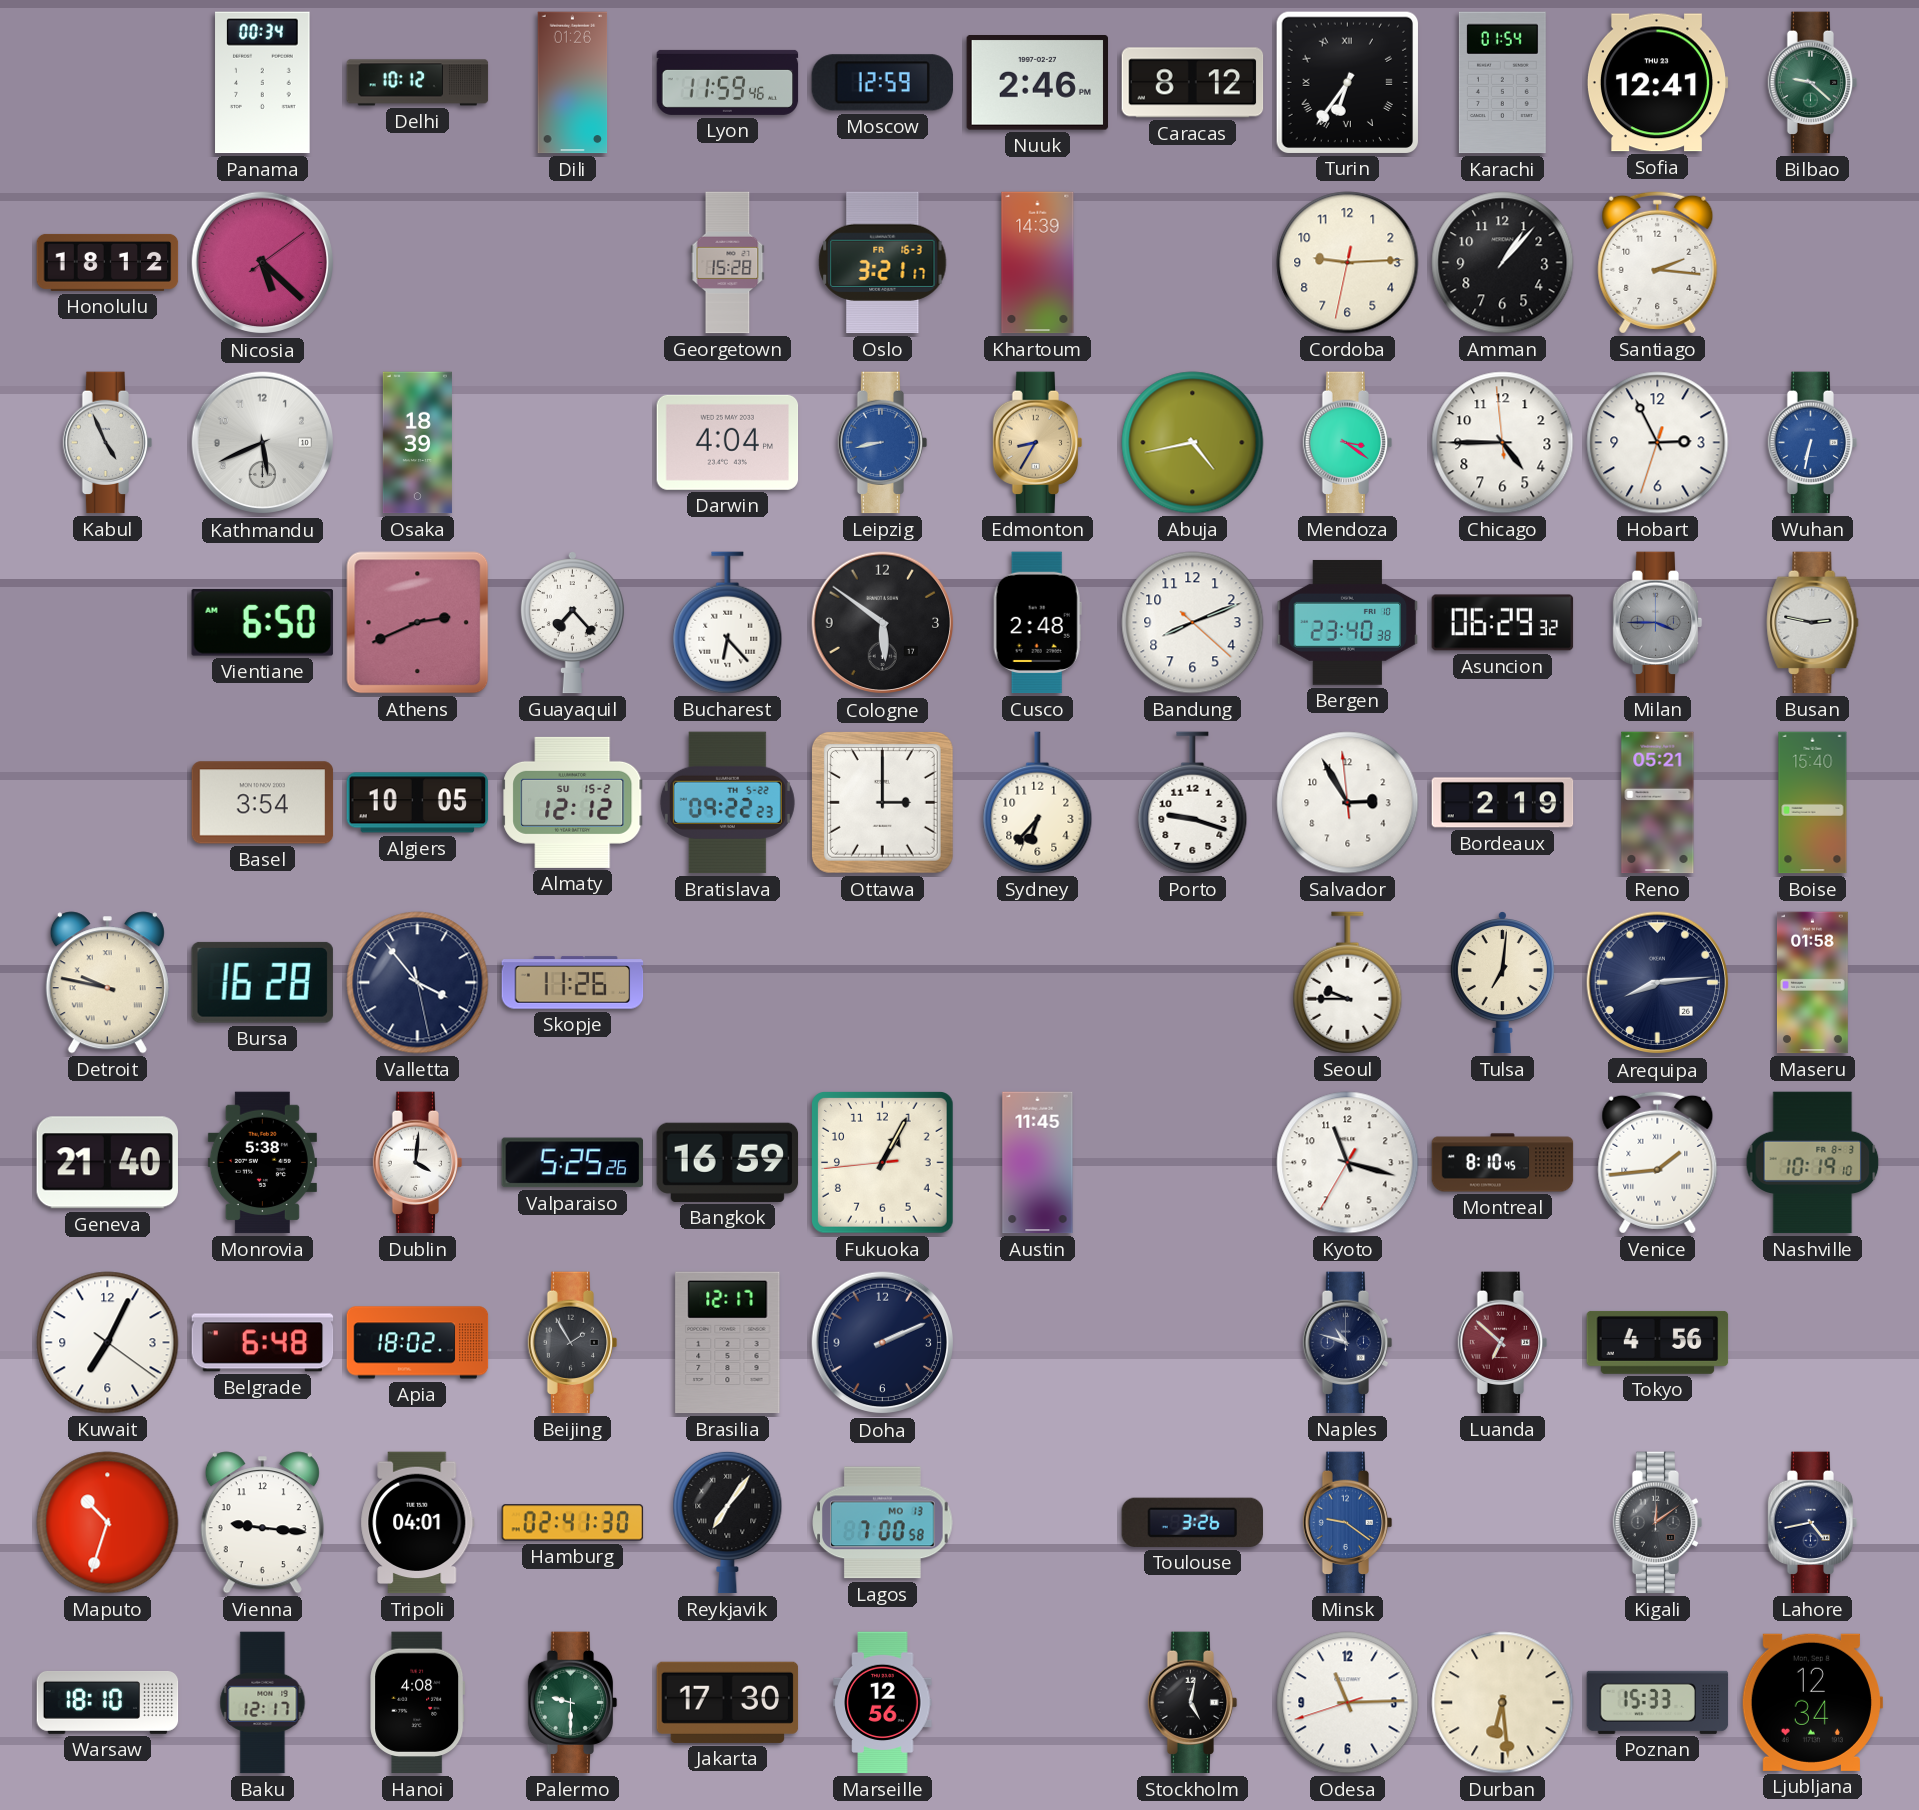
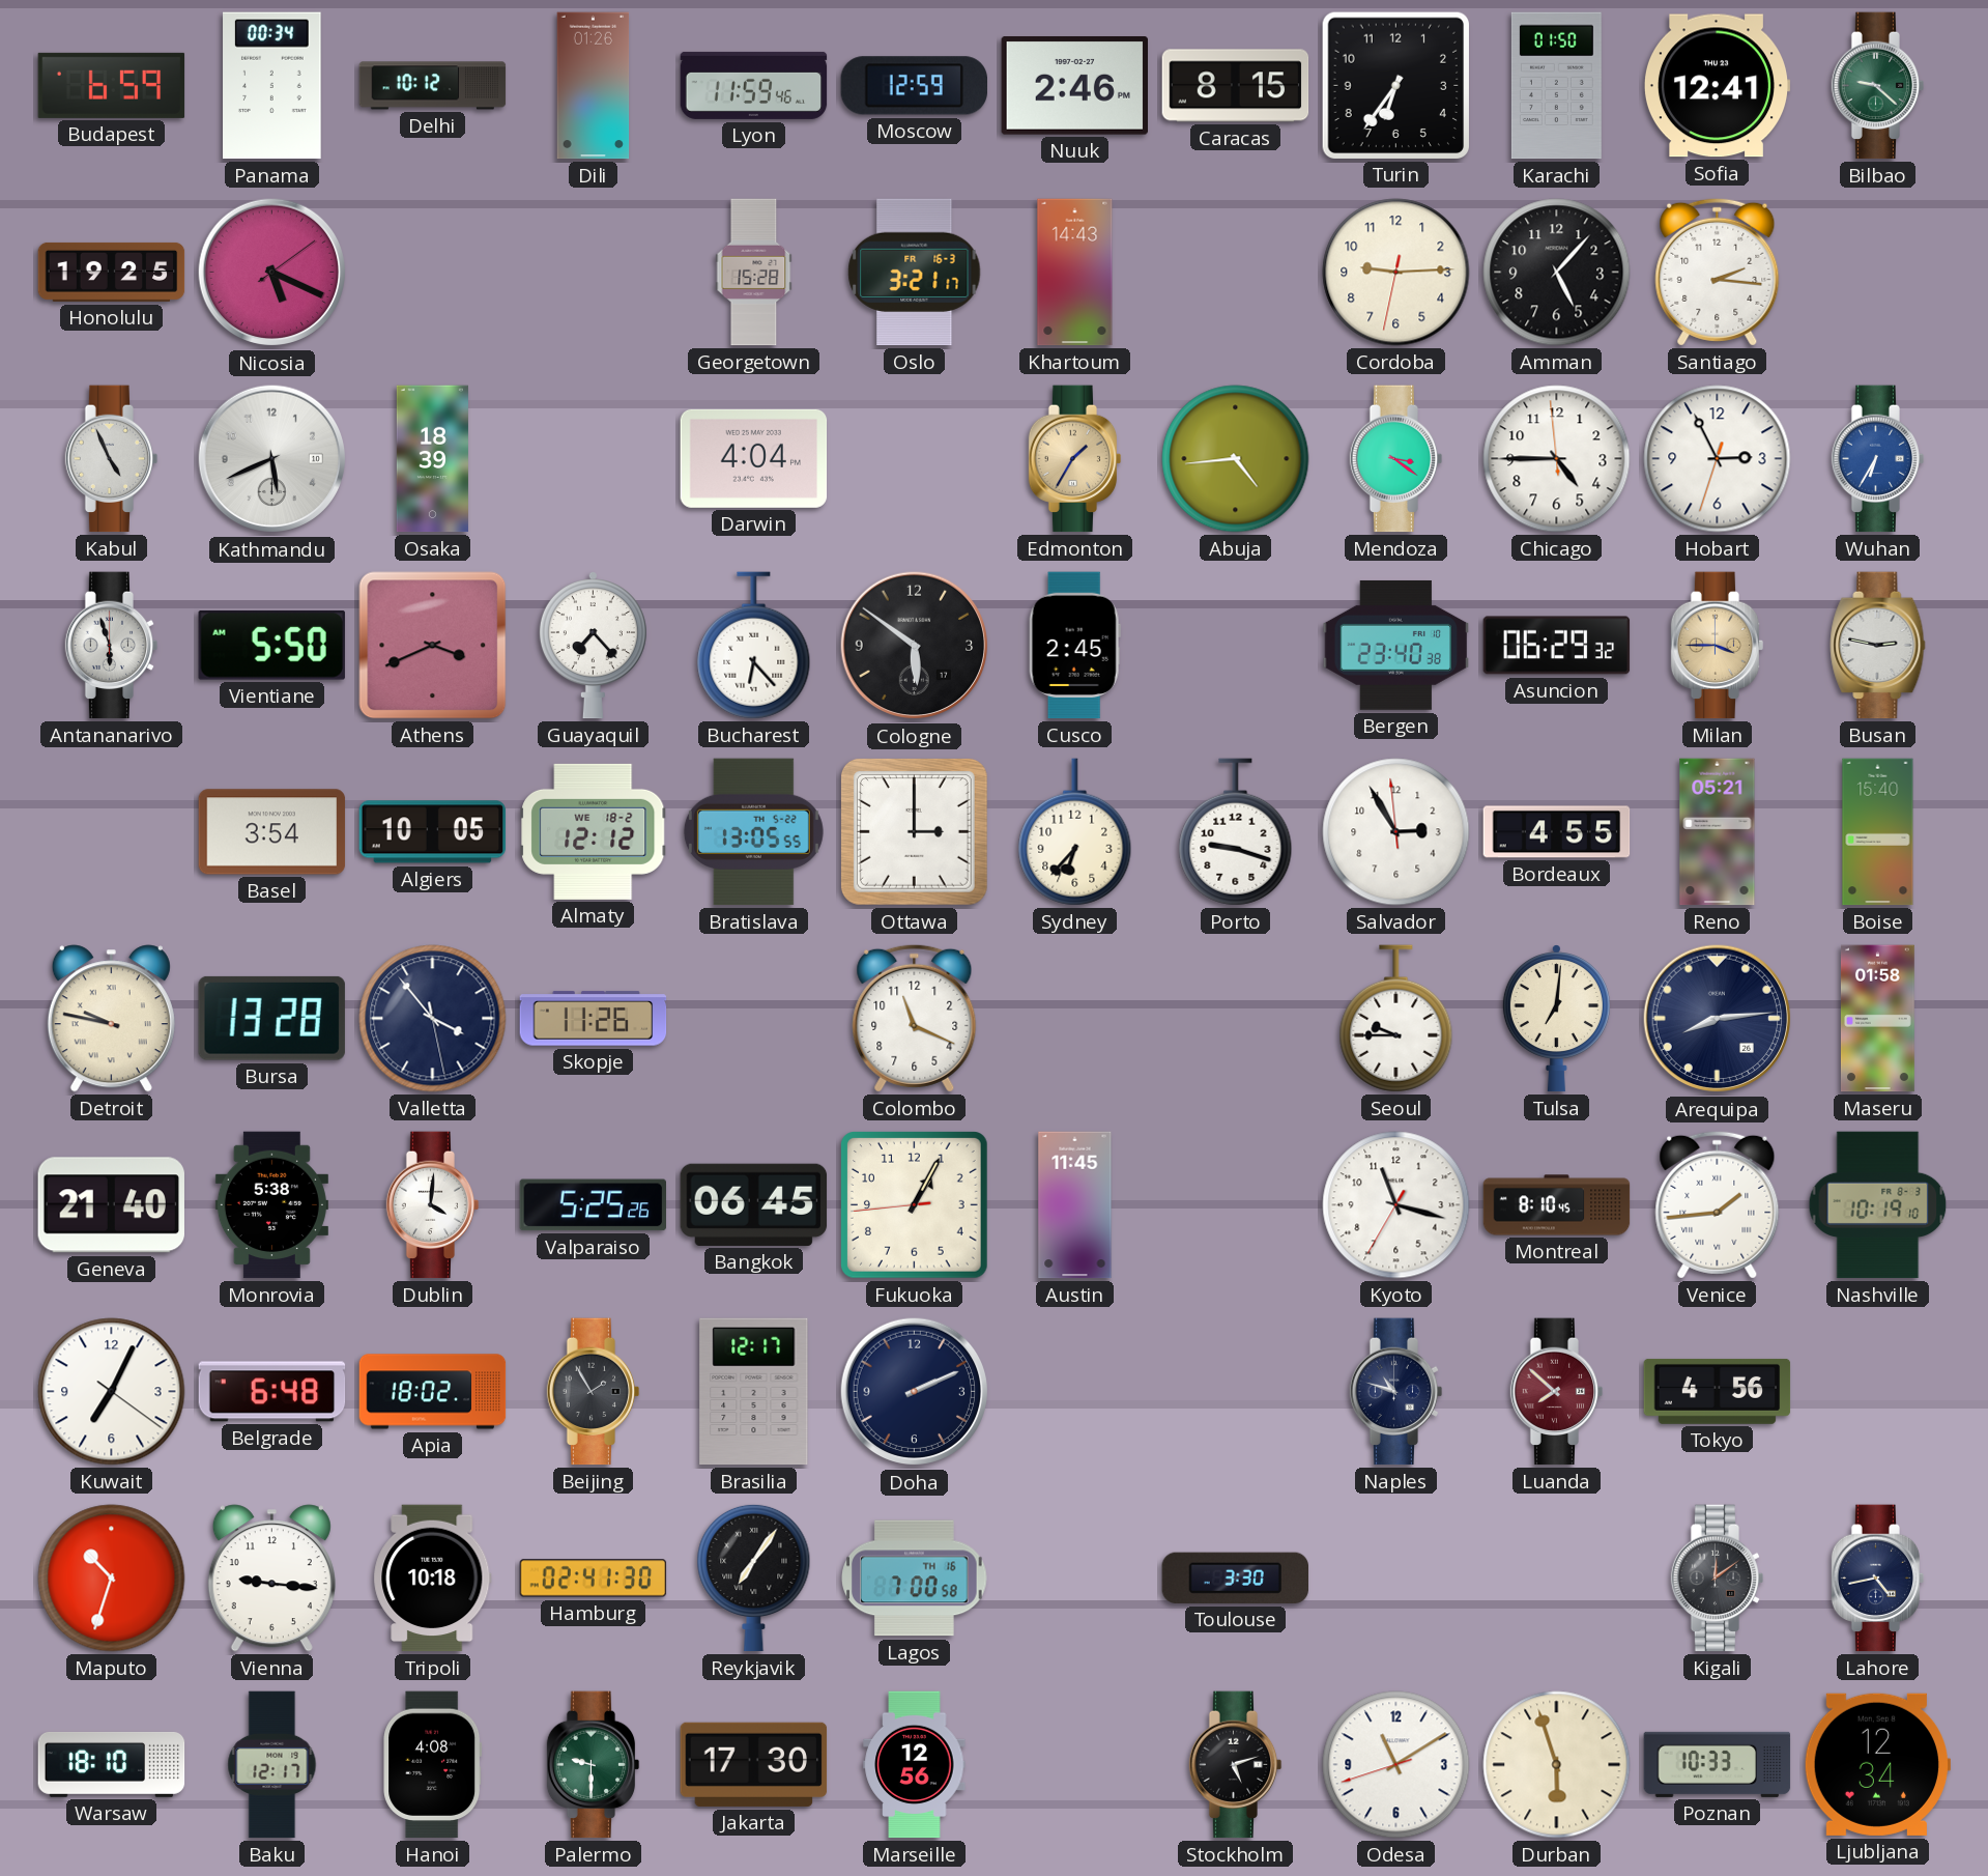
Budapest: none -> 6:59
Caracas: 8:12 -> 8:15
Turin numerals: Roman -> Arabic
Karachi: 01:54 -> 01:50
Honolulu: 18:12 -> 19:25
Nicosia: 5:22 -> 5:19
Khartoum: 14:39 -> 14:43
Amman: 1:07 -> 5:07
Leipzig: 8:43 -> none
Edmonton: 8:35 -> 1:35
Abuja: 4:43 -> 4:44
Wuhan: 6:32 -> 6:35
Antananarivo: none -> 5:57
Vientiane: 6:50 -> 5:50
Athens: 2:41 -> 3:41
Cusco: 2:48 -> 2:45
Bandung: 8:11 -> none
Milan dial: grey -> champagne
Almaty date: SU 15-2 -> WE 18-2
Bratislava: 09:22 -> 13:05
Bordeaux: 2:19 -> 4:55
Bursa: 16:28 -> 13:28
Colombo: none -> 11:19
Bangkok: 16:59 -> 06:45
Luanda: 6:52 -> 7:52
Tripoli: 04:01 -> 10:18
Lagos date: MO 13 -> TH 16
Toulouse: 3:26 -> 3:30
Minsk: 9:21 -> none
Stockholm: 5:02 -> 5:12
Odesa: 11:14 -> 11:09
Durban: 6:29 -> 5:57
Poznan: 15:33 -> 10:33
